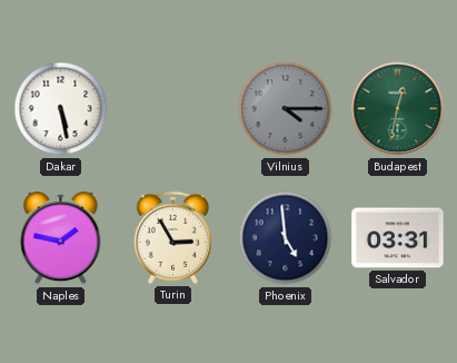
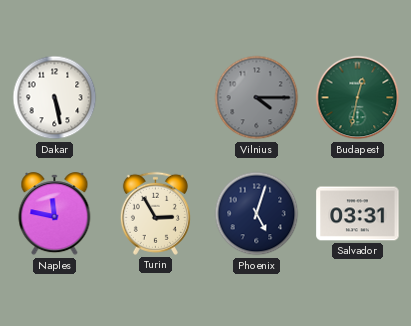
Naples: 1:47 -> 11:47
Phoenix: 4:59 -> 5:03
